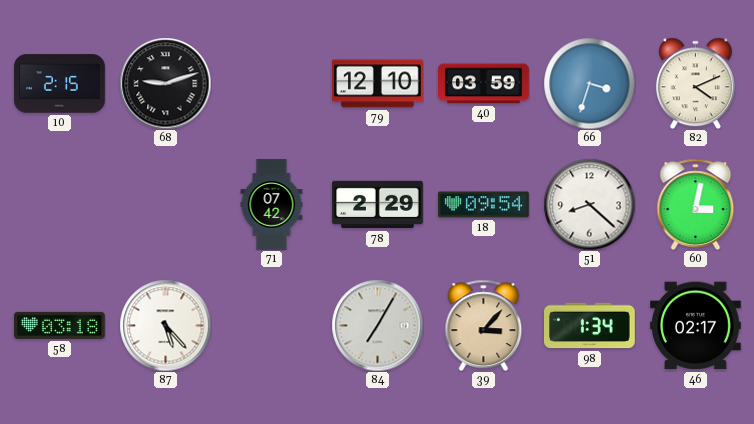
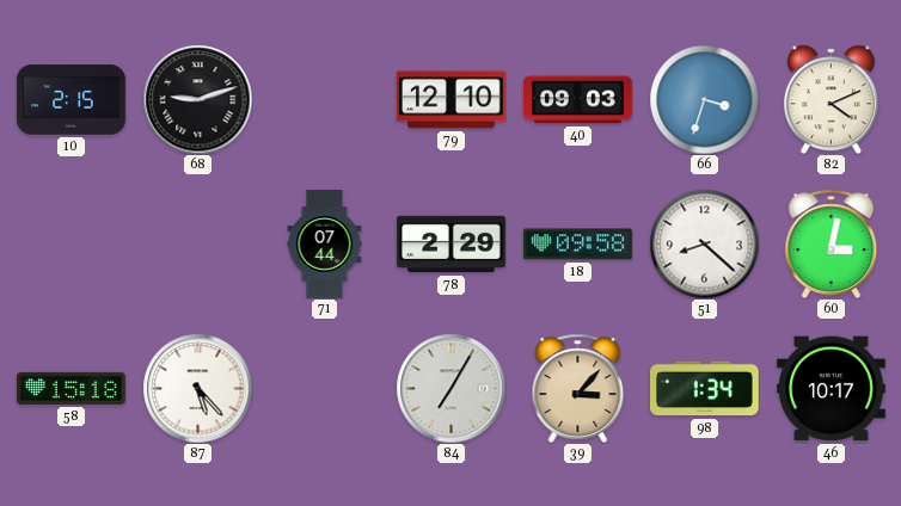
40: 03:59 -> 09:03
71: 07:42 -> 07:44
18: 09:54 -> 09:58
58: 03:18 -> 15:18
46: 02:17 -> 10:17
